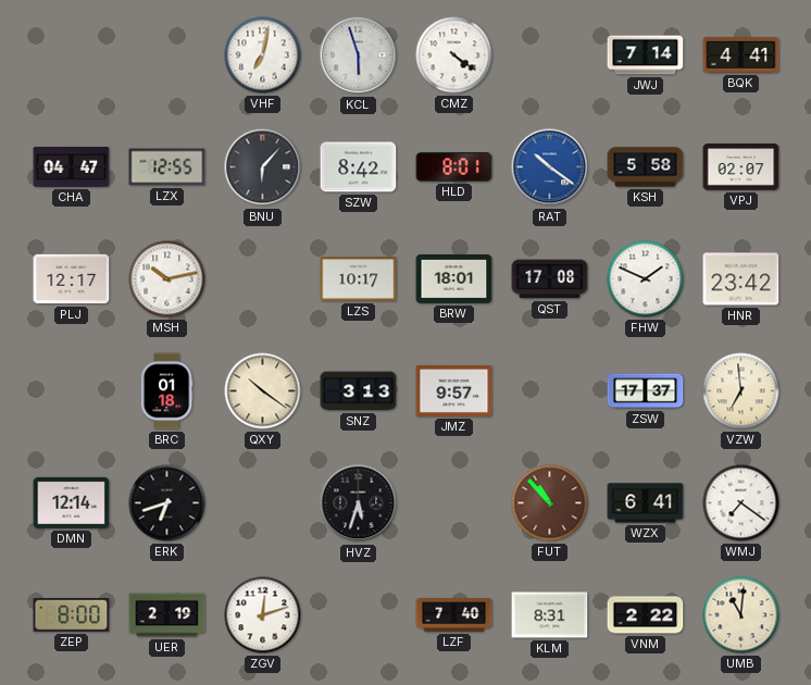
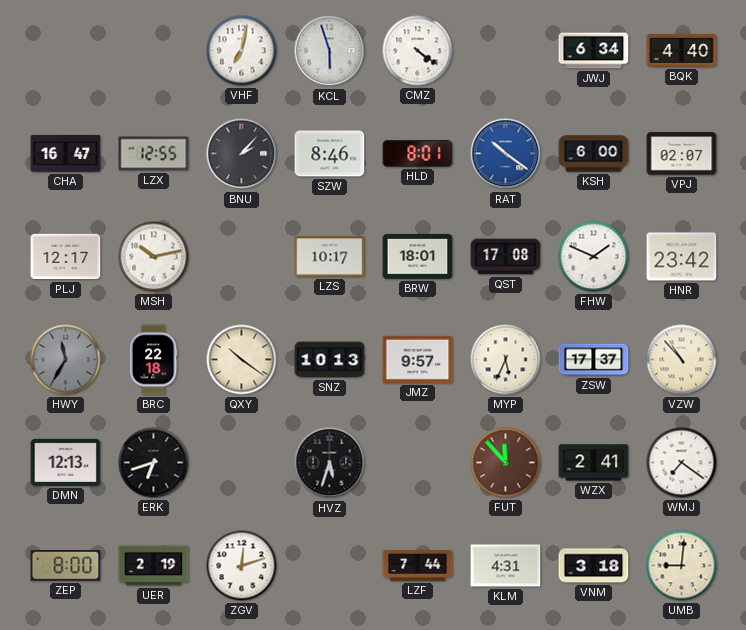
JWJ: 7:14 -> 6:34
BQK: 4:41 -> 4:40
CHA: 04:47 -> 16:47
BNU: 6:07 -> 2:07
SZW: 8:42 -> 8:46
KSH: 5:58 -> 6:00
HWY: none -> 11:35
BRC: 01:18 -> 22:18
SNZ: 3:13 -> 10:13
MYP: none -> 5:34
VZW: 6:59 -> 10:53
DMN: 12:14 -> 12:13
FUT: 10:53 -> 11:53
WZX: 6:41 -> 2:41
LZF: 7:40 -> 7:44
KLM: 8:31 -> 4:31
VNM: 2:22 -> 3:18
UMB: 11:01 -> 9:01
